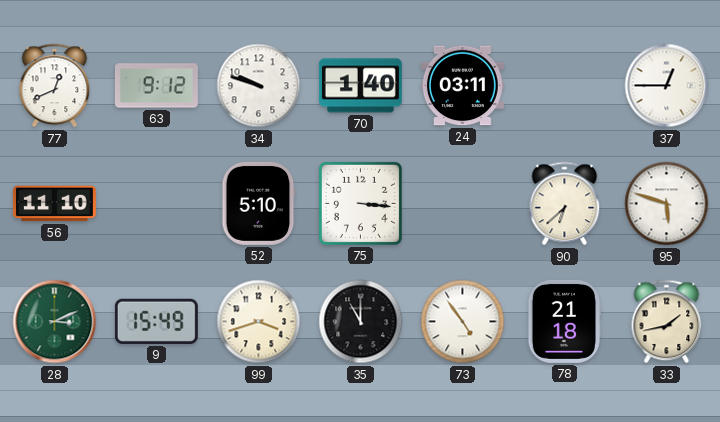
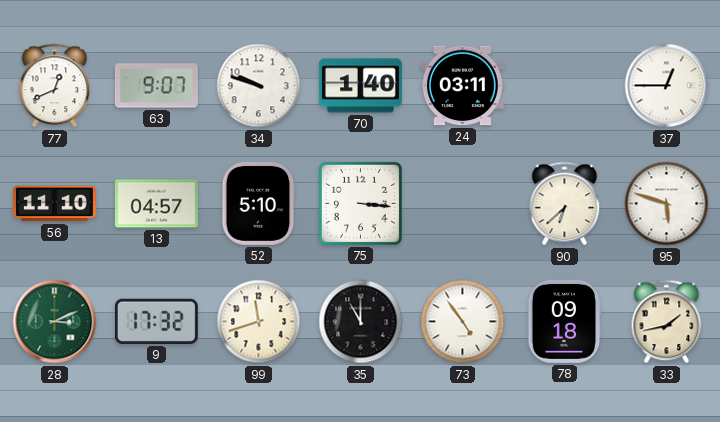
63: 9:12 -> 9:07
13: none -> 04:57
9: 15:49 -> 17:32
99: 3:42 -> 11:42
78: 21:18 -> 09:18
